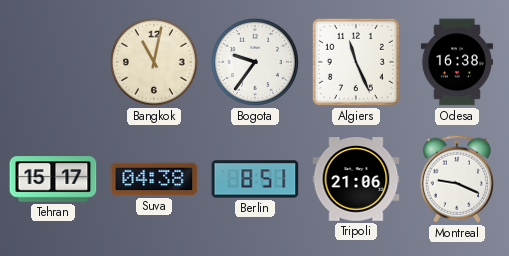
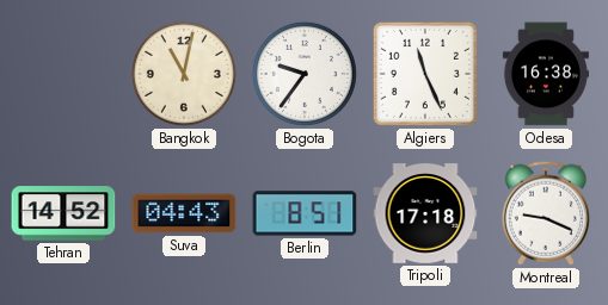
Tehran: 15:17 -> 14:52
Suva: 04:38 -> 04:43
Tripoli: 21:06 -> 17:18
